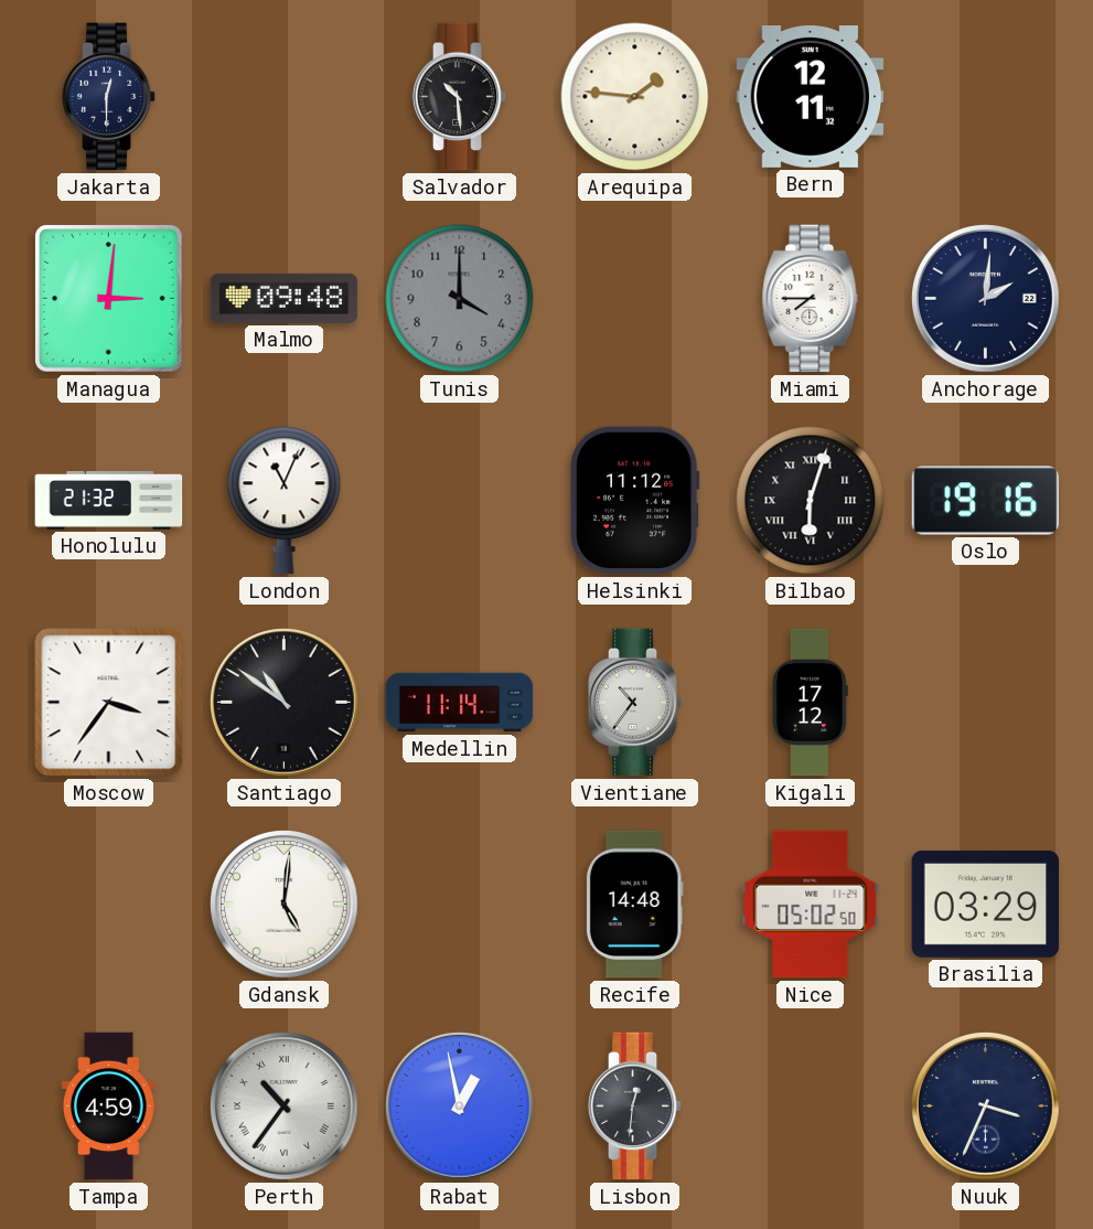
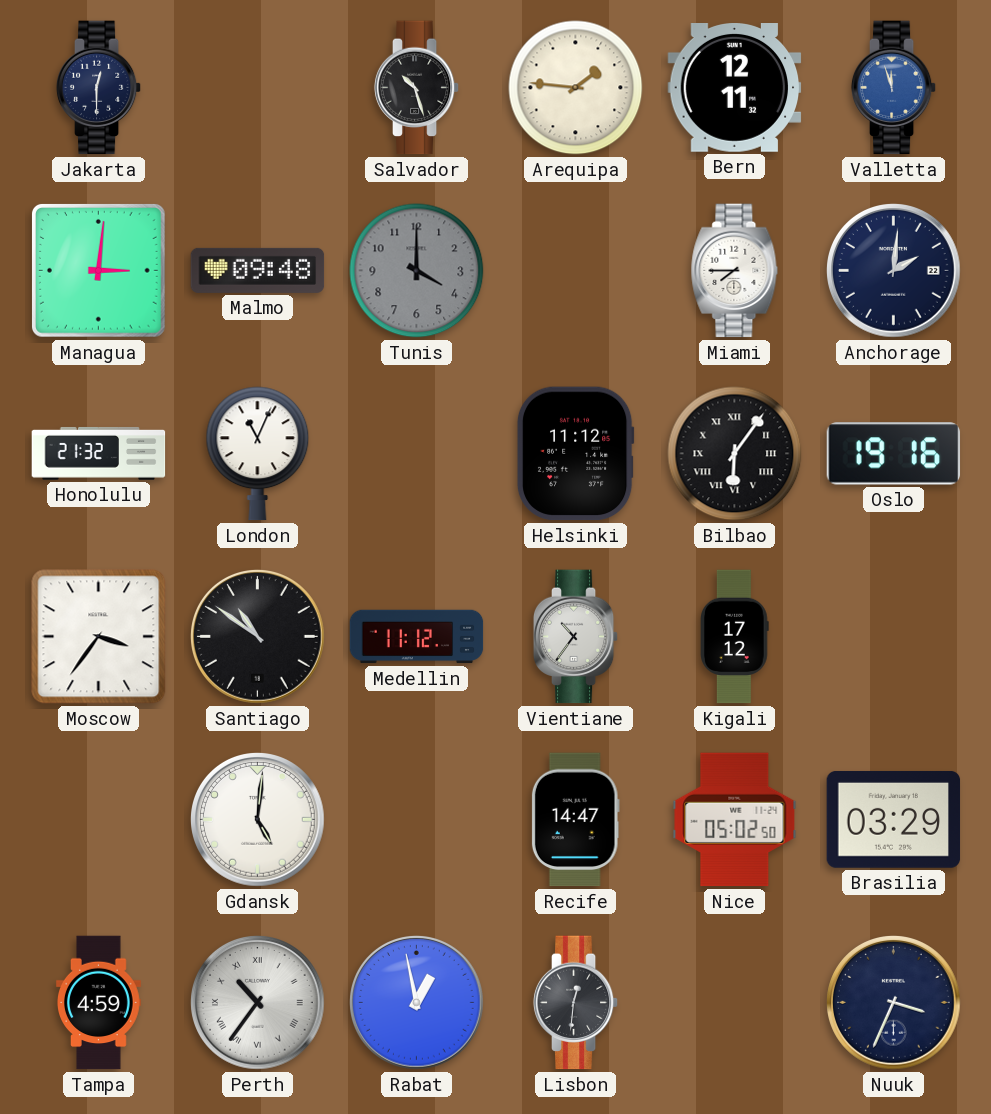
Salvador: 10:29 -> 10:27
Valletta: none -> 11:57
Bilbao: 6:03 -> 6:06
Medellin: 11:14 -> 11:12
Recife: 14:48 -> 14:47
